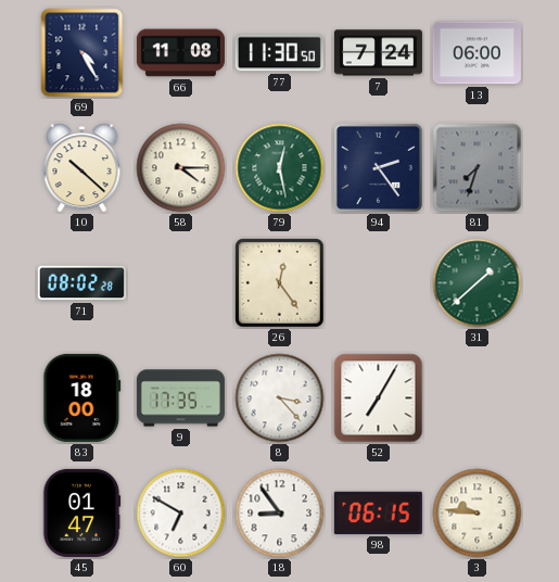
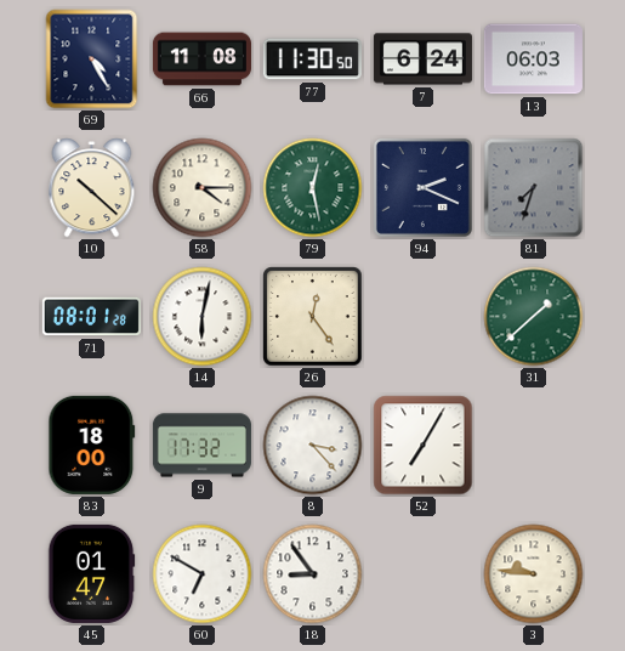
7: 7:24 -> 6:24
13: 06:00 -> 06:03
94: 2:24 -> 2:19
71: 08:02 -> 08:01
14: none -> 6:02
9: 17:35 -> 17:32
98: 06:15 -> none
